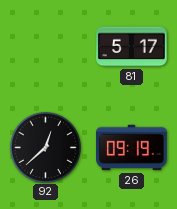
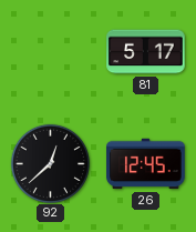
26: 09:19 -> 12:45
